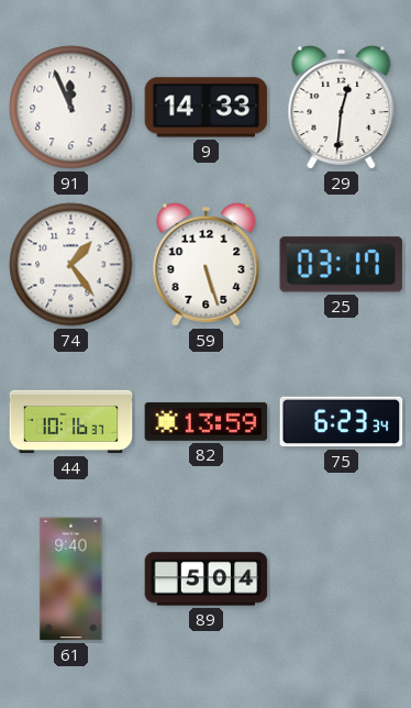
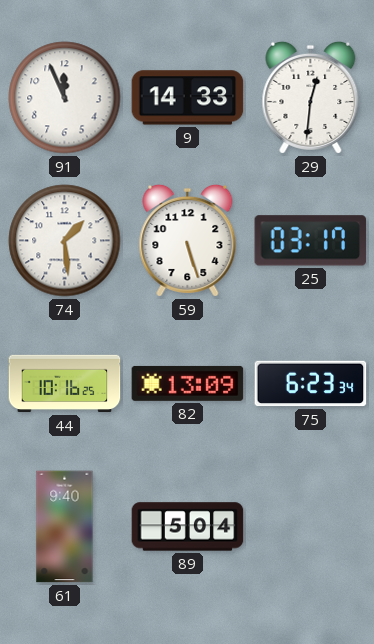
74: 1:24 -> 1:29
44: 10:16:37 -> 10:16:25
82: 13:59 -> 13:09
